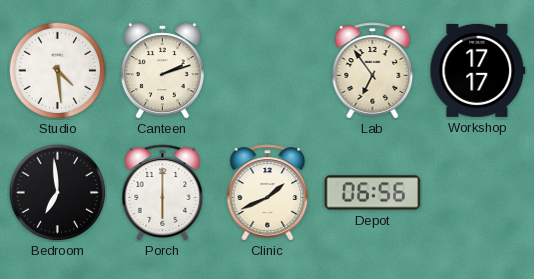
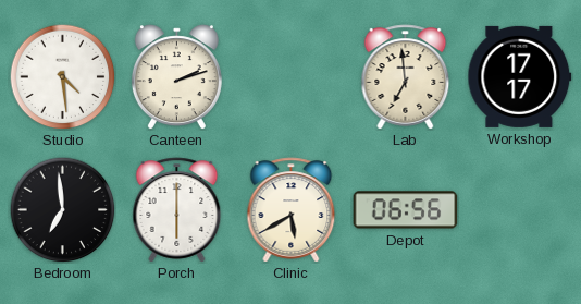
Lab: 6:54 -> 6:59
Clinic: 1:41 -> 5:40
